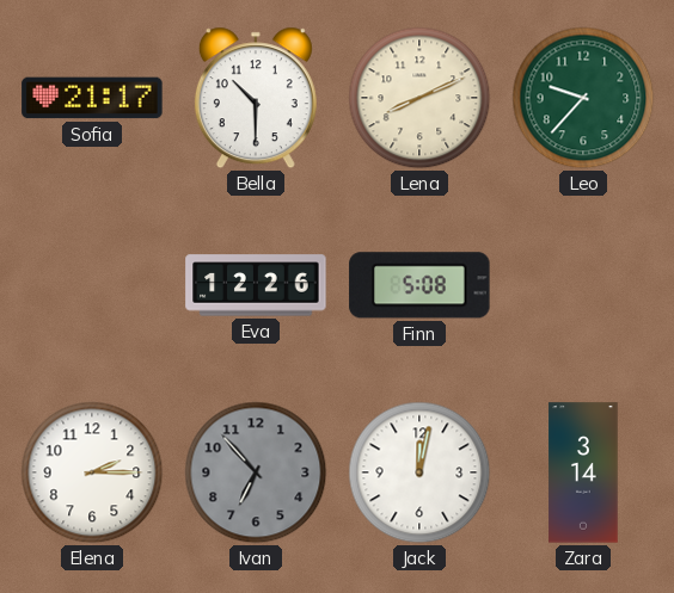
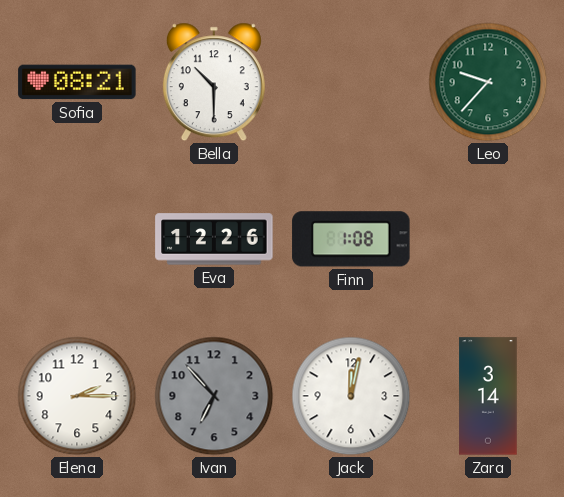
Sofia: 21:17 -> 08:21
Lena: 8:11 -> none
Finn: 5:08 -> 1:08
